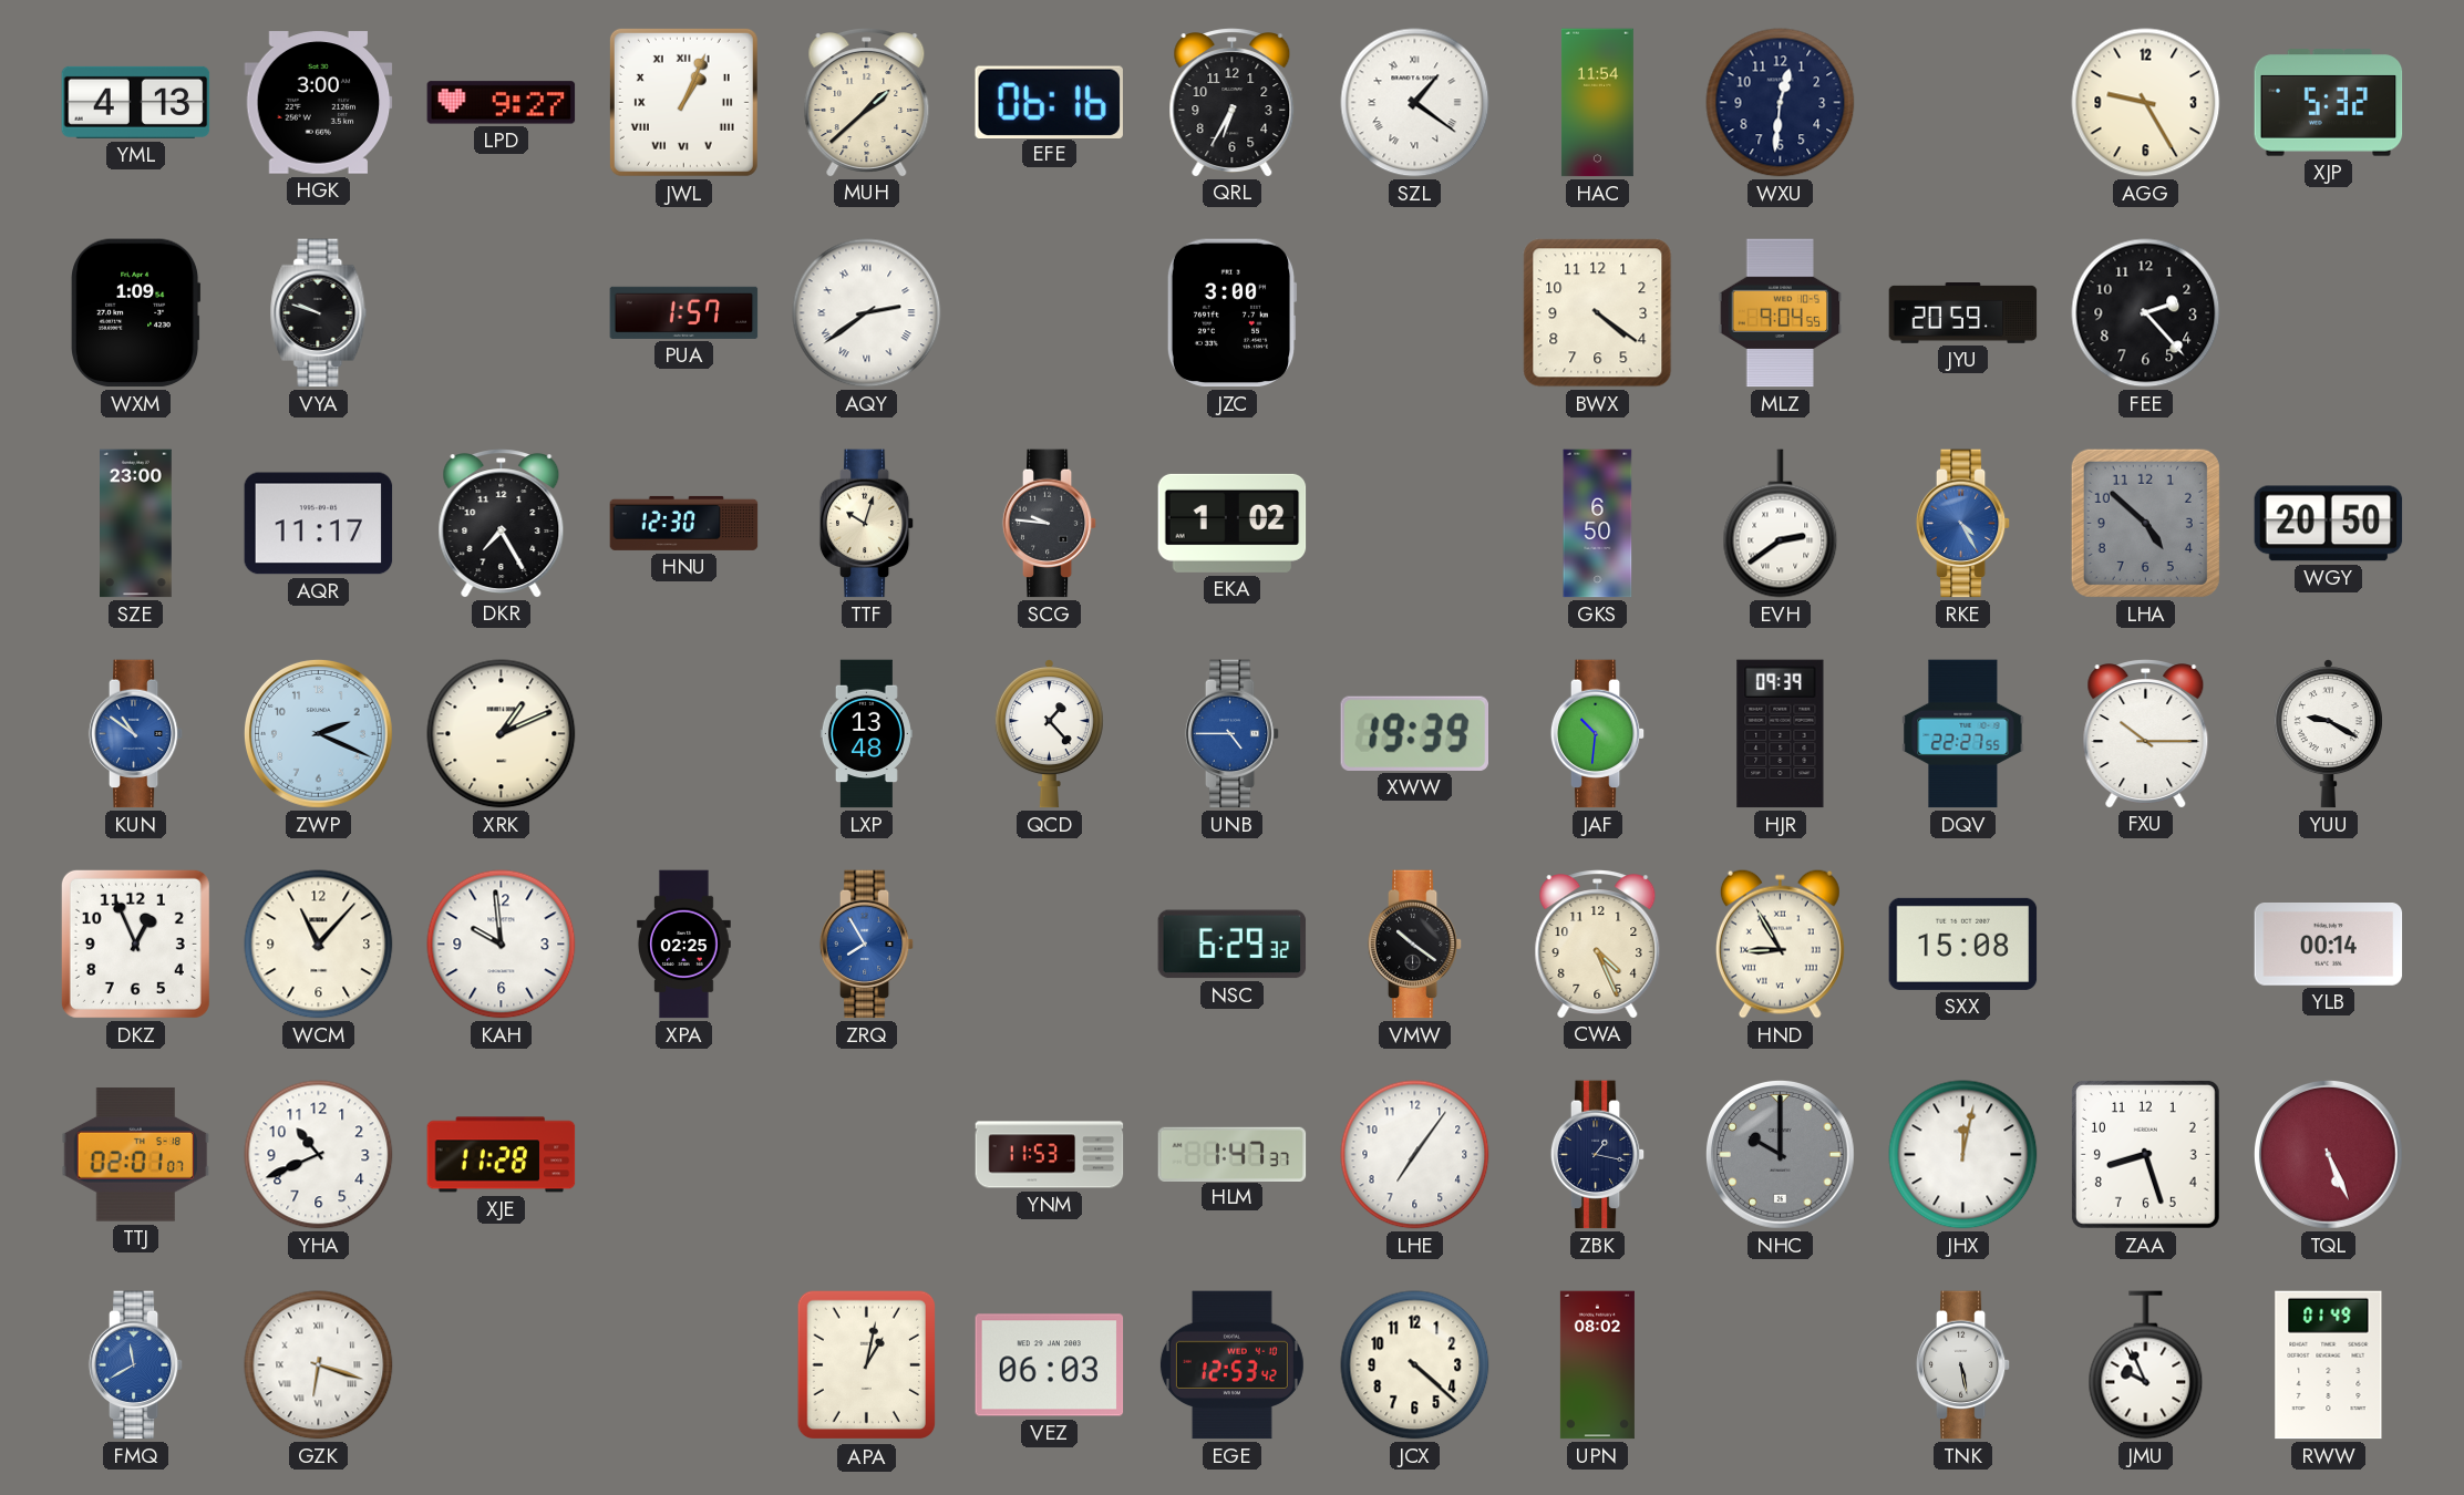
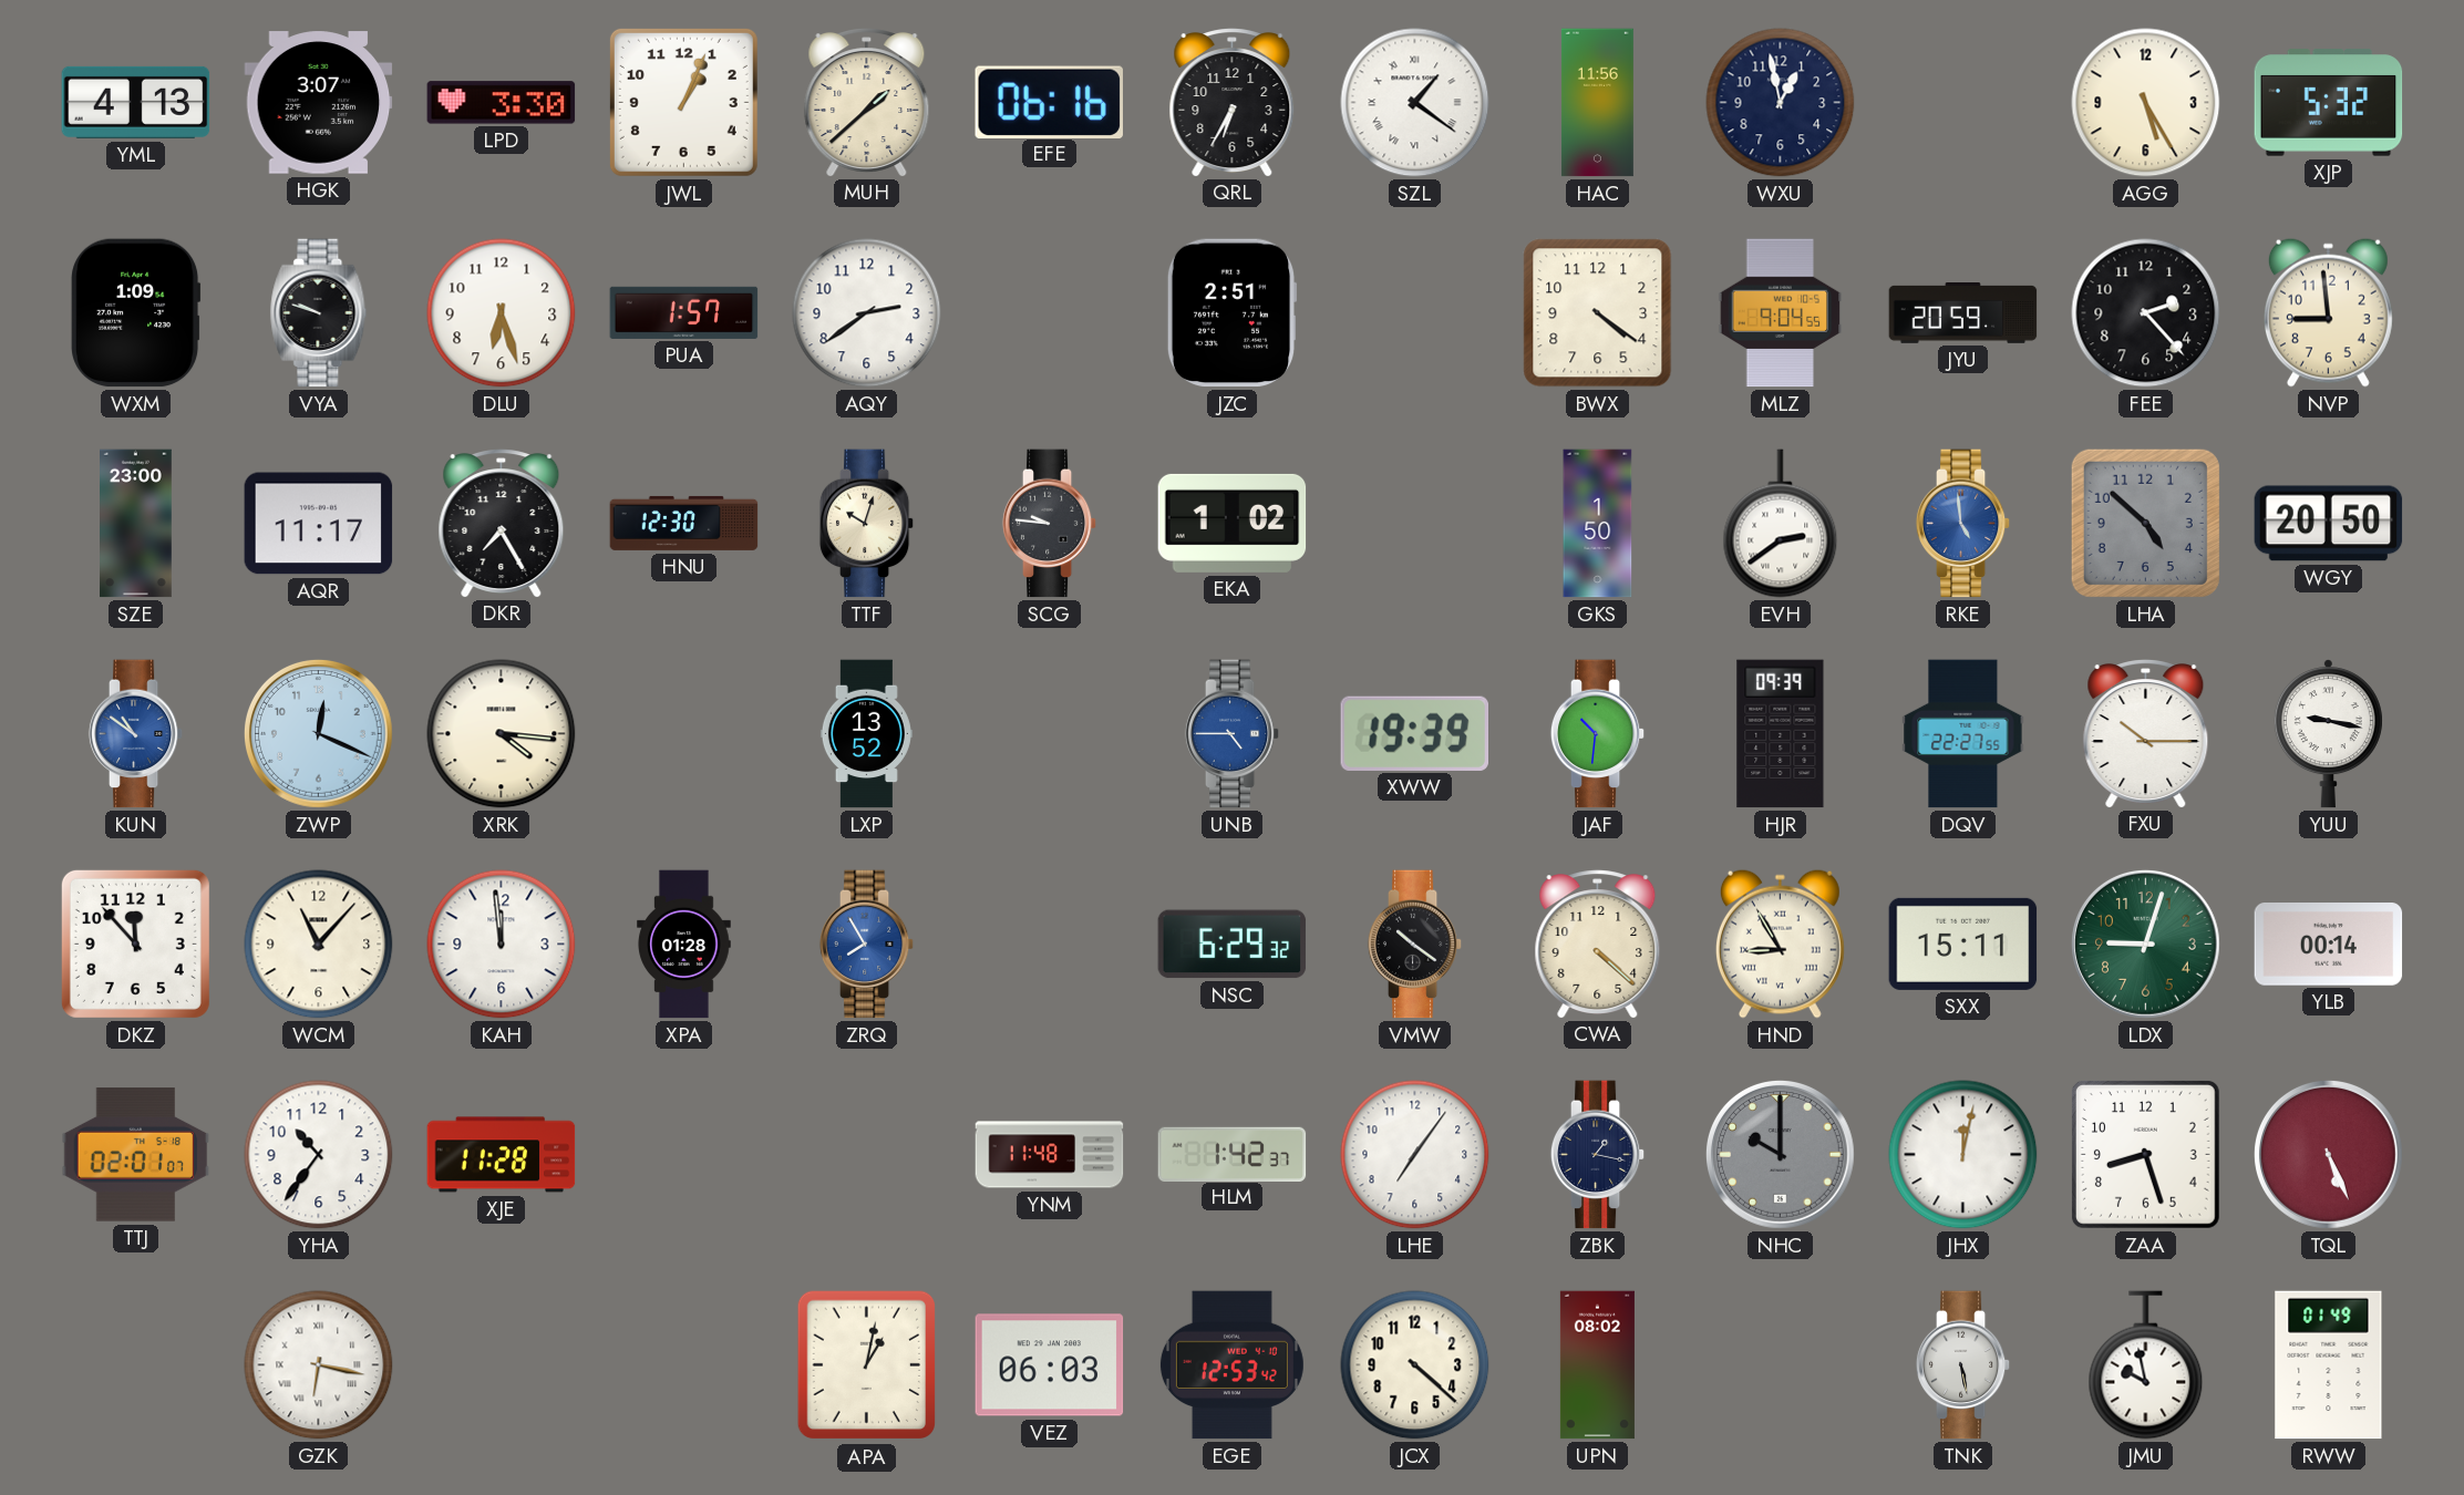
HGK: 3:00 -> 3:07
LPD: 9:27 -> 3:30
JWL numerals: Roman -> Arabic
HAC: 11:54 -> 11:56
WXU: 12:31 -> 12:58
AGG: 9:25 -> 5:25
DLU: none -> 6:27
AQY numerals: Roman -> Arabic
JZC: 3:00 -> 2:51
NVP: none -> 8:59
GKS: 6:50 -> 1:50
RKE: 4:25 -> 4:59
ZWP: 2:19 -> 12:19
XRK: 1:11 -> 4:16
LXP: 13:48 -> 13:52
QCD: 1:23 -> none
YUU: 9:20 -> 9:17
DKZ: 12:56 -> 11:53
KAH: 9:59 -> 11:59
XPA: 02:25 -> 01:28
CWA: 4:26 -> 4:22
SXX: 15:08 -> 15:11
LDX: none -> 9:03
YHA: 10:41 -> 10:36
YNM: 11:53 -> 11:48
HLM: 1:47 -> 1:42
FMQ: 11:40 -> none
GZK: 6:18 -> 6:17
JMU: 9:56 -> 9:58
